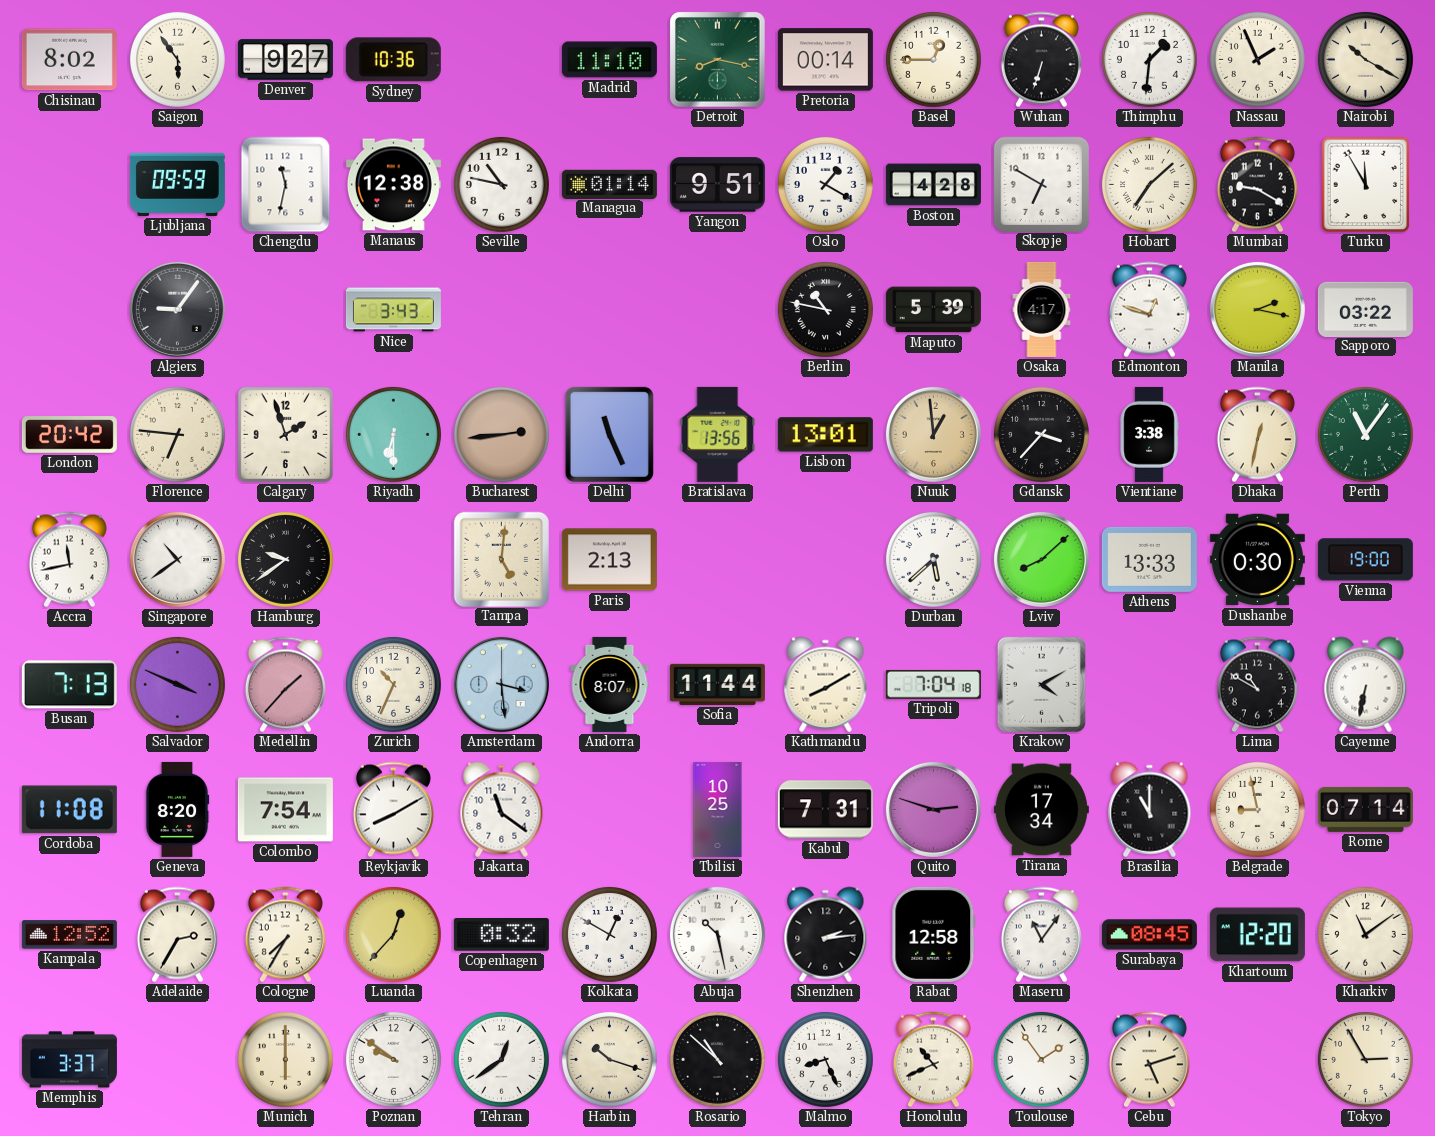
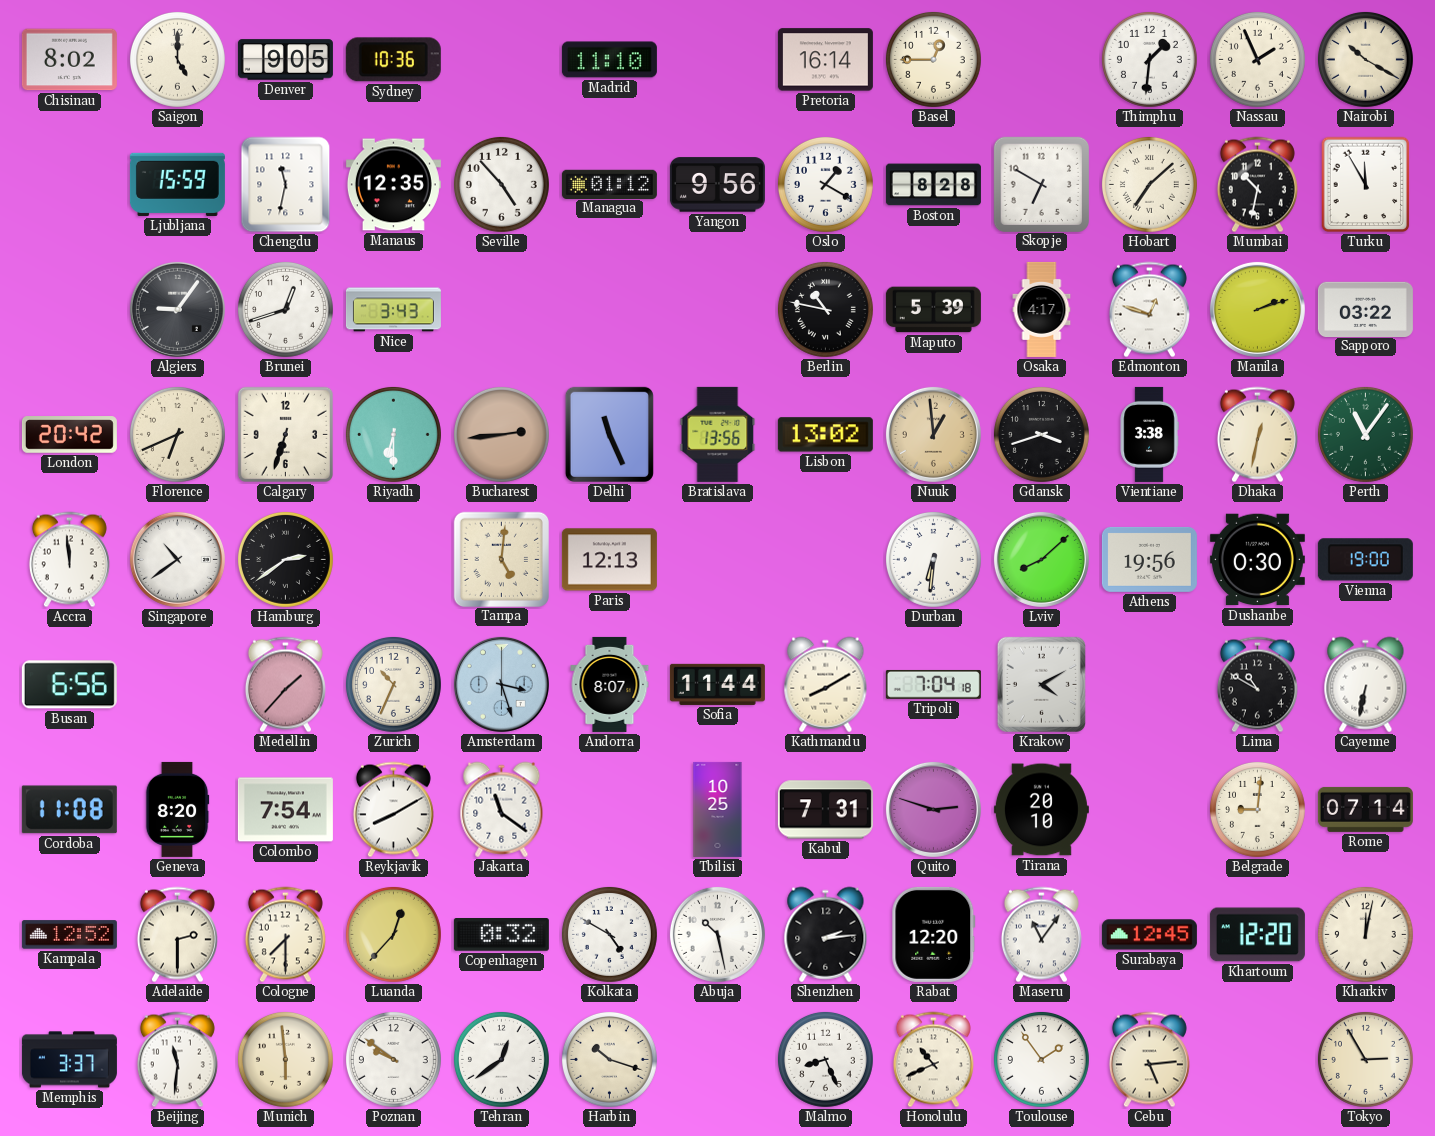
Saigon: 5:54 -> 5:00
Denver: 9:27 -> 9:05
Detroit: 8:17 -> none
Pretoria: 00:14 -> 16:14
Wuhan: 6:33 -> none
Ljubljana: 09:59 -> 15:59
Manaus: 12:38 -> 12:35
Seville: 10:47 -> 4:53
Managua: 01:14 -> 01:12
Yangon: 9:51 -> 9:56
Boston: 4:28 -> 8:28
Mumbai: 9:20 -> 10:32
Brunei: none -> 12:42
Manila: 2:17 -> 2:12
Florence: 6:46 -> 6:41
Calgary: 1:57 -> 6:33
Lisbon: 13:01 -> 13:02
Gdansk: 3:37 -> 3:42
Accra: 11:43 -> 11:59
Hamburg: 9:39 -> 2:39
Paris: 2:13 -> 12:13
Durban: 5:38 -> 6:31
Athens: 13:33 -> 19:56
Busan: 7:13 -> 6:56
Salvador: 3:49 -> none
Amsterdam: 3:29 -> 3:27
Tirana: 17:34 -> 20:10
Brasilia: 11:00 -> none
Belgrade: 8:58 -> 9:01
Adelaide: 2:35 -> 2:30
Cologne: 7:35 -> 7:30
Kolkata: 12:50 -> 4:50
Rabat: 12:58 -> 12:20
Surabaya: 08:45 -> 12:45
Kharkiv: 11:09 -> 12:02
Beijing: none -> 11:31
Munich: 6:00 -> 5:59
Rosario: 10:52 -> none
Cebu: 5:12 -> 5:14
